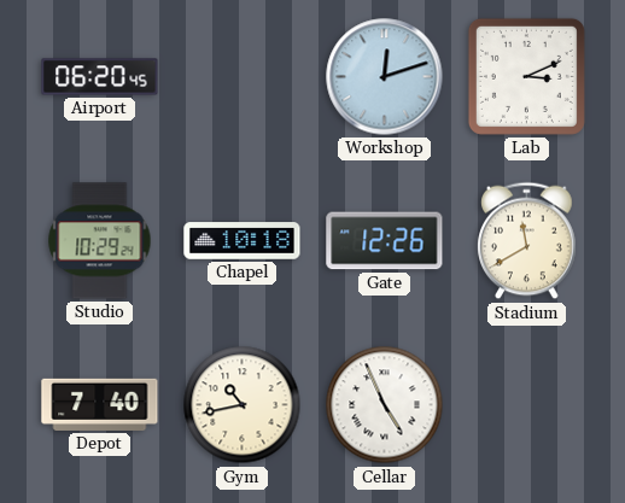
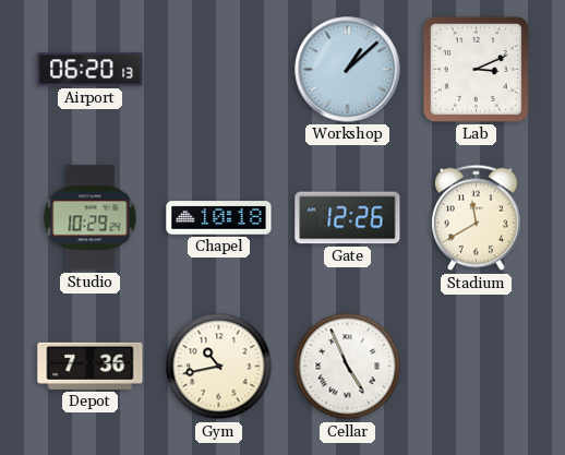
Airport: 06:20:45 -> 06:20:13
Workshop: 12:12 -> 1:08
Depot: 7:40 -> 7:36
